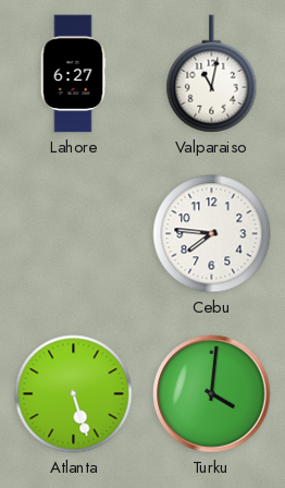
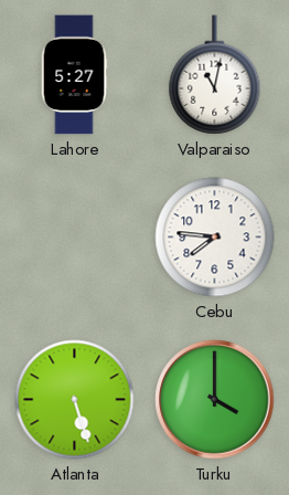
Lahore: 6:27 -> 5:27
Turku: 4:01 -> 4:00
